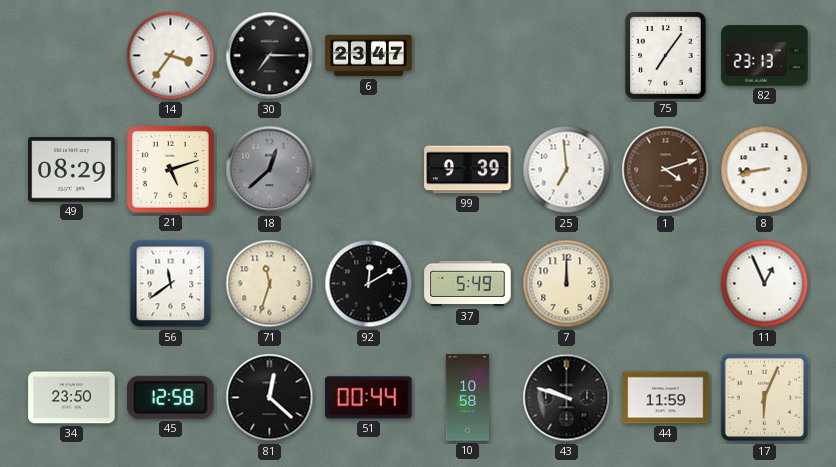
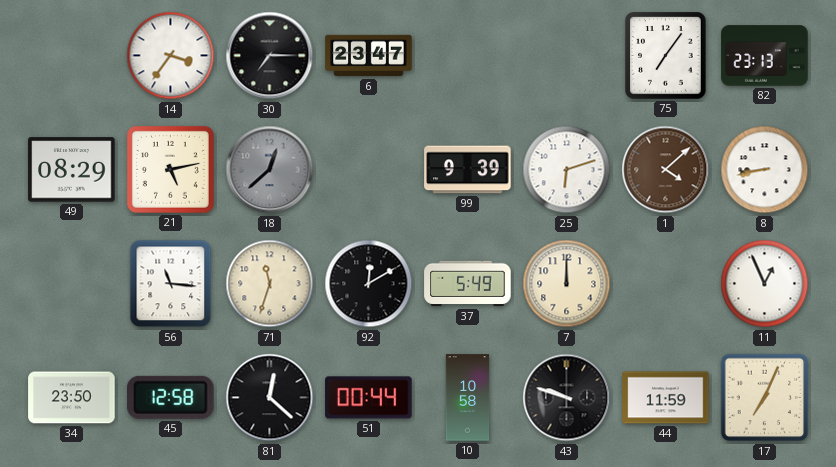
21: 5:12 -> 5:13
25: 6:59 -> 6:12
1: 4:12 -> 4:08
56: 11:39 -> 11:16
17: 6:04 -> 7:04
